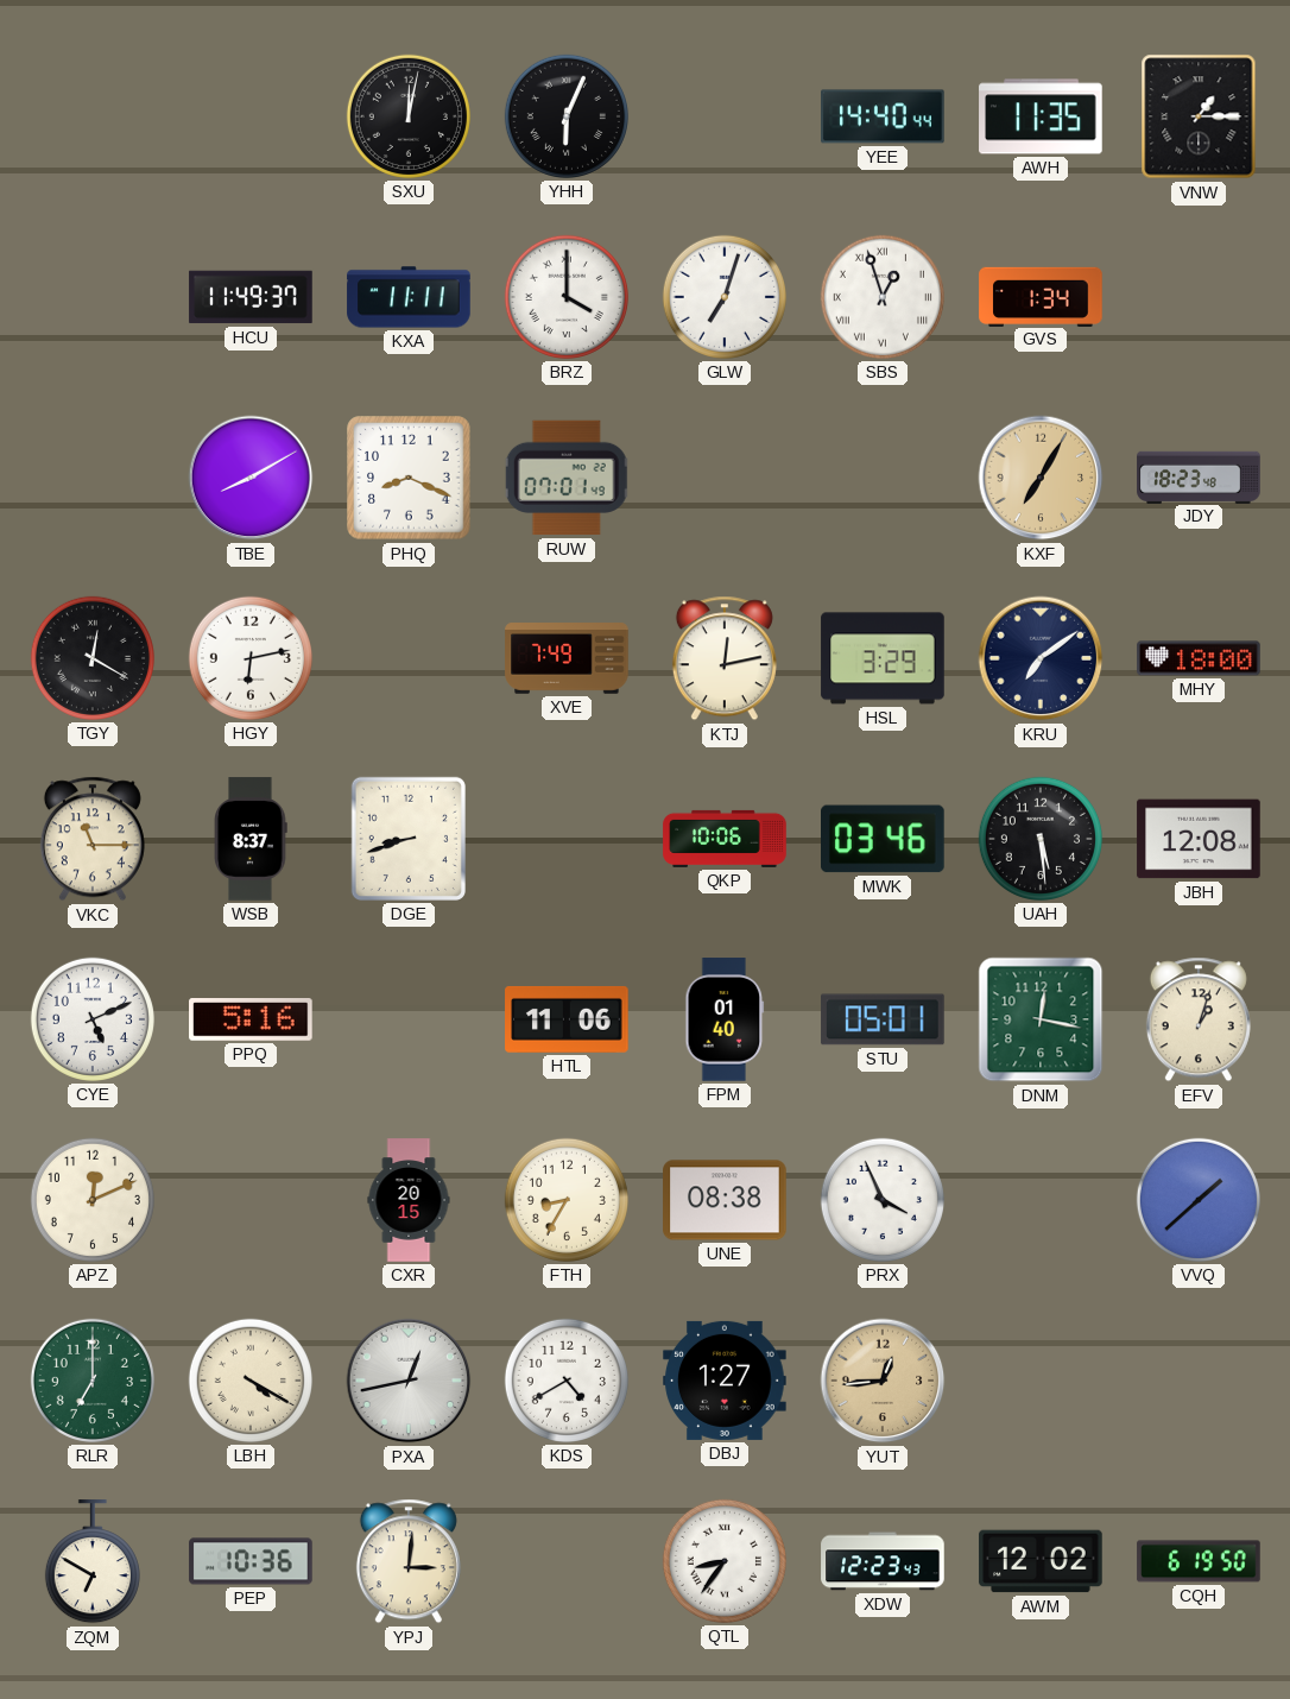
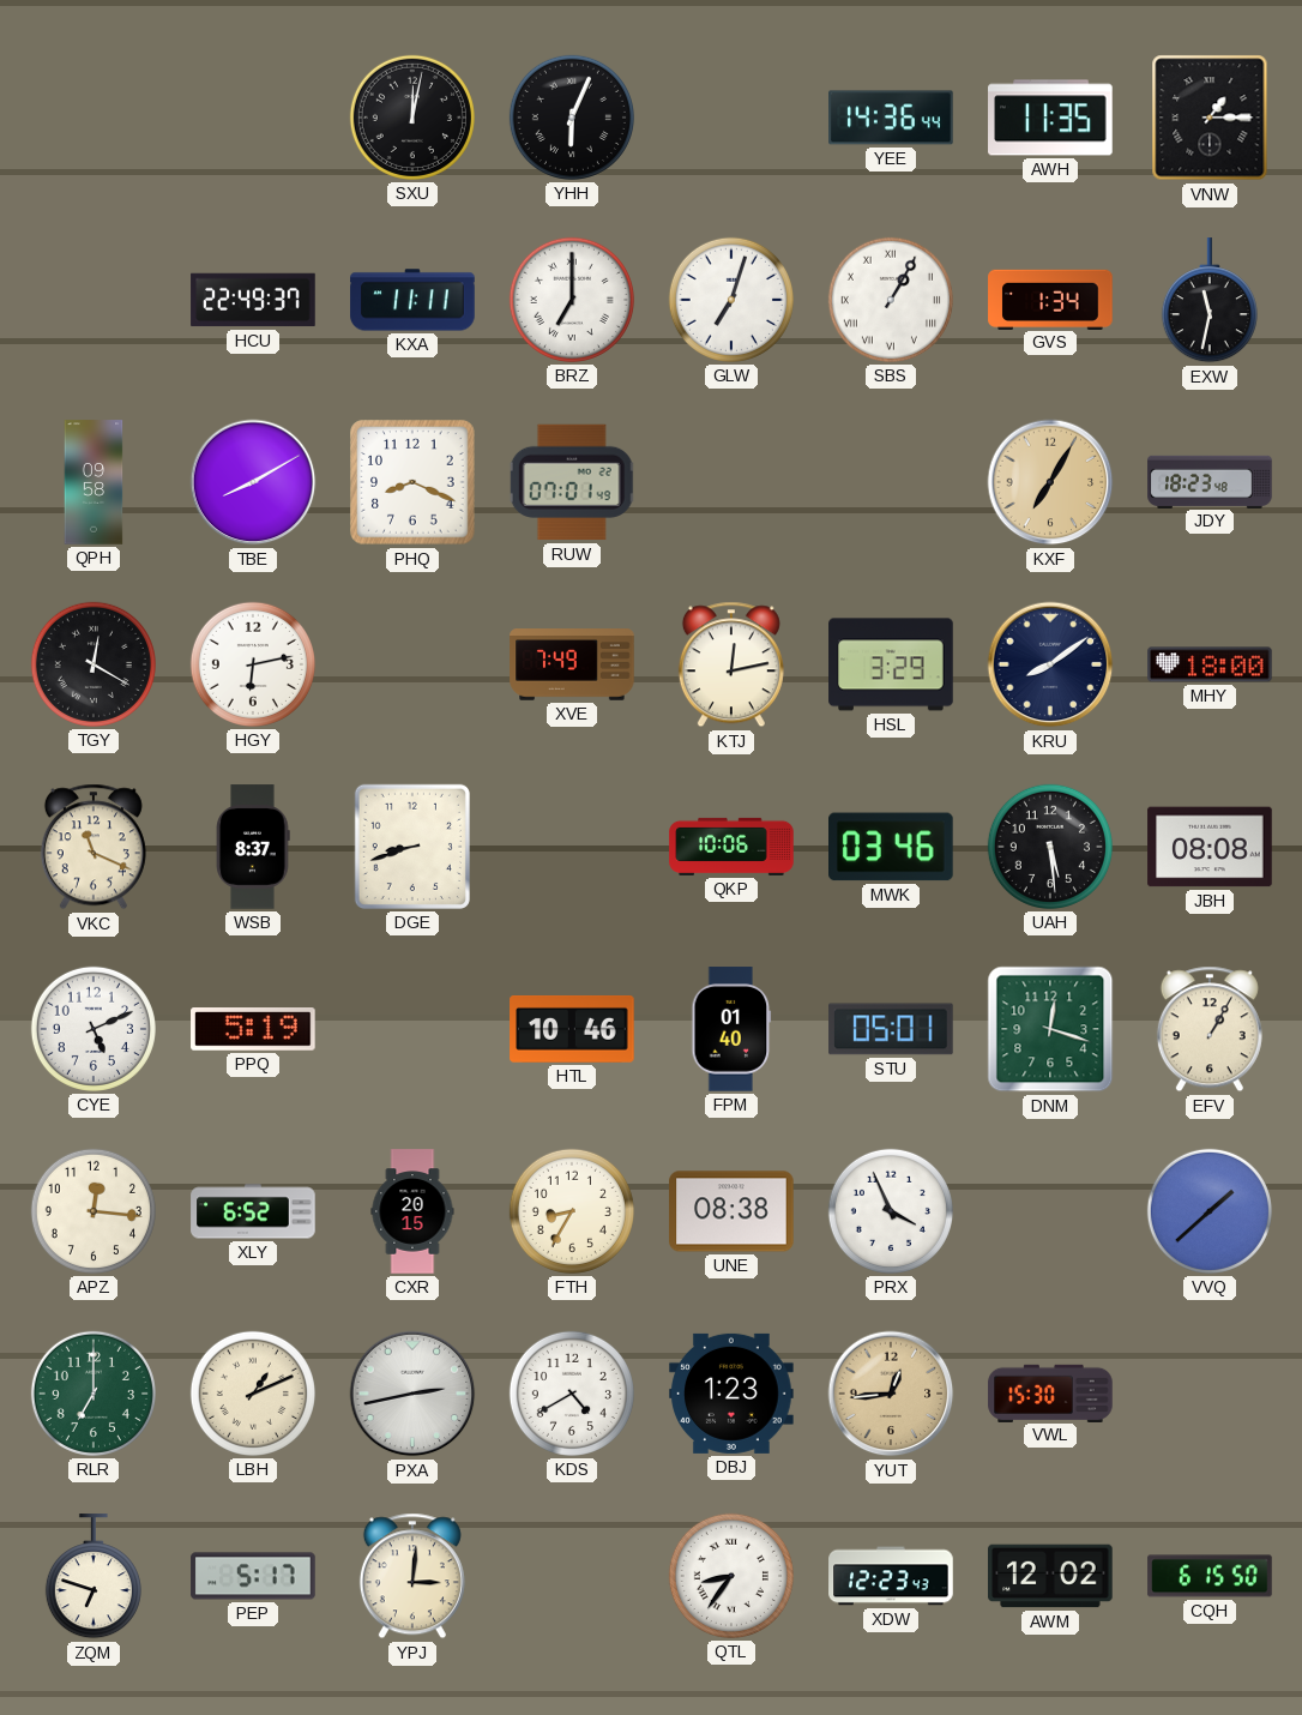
YEE: 14:40 -> 14:36
HCU: 11:49 -> 22:49
BRZ: 4:00 -> 7:00
SBS: 12:57 -> 1:05
EXW: none -> 11:32
QPH: none -> 09:58
KRU: 7:09 -> 8:09
VKC: 11:15 -> 11:19
JBH: 12:08 -> 08:08
PPQ: 5:16 -> 5:19
HTL: 11:06 -> 10:46
DNM: 12:17 -> 12:18
EFV: 1:03 -> 1:05
APZ: 12:11 -> 12:16
XLY: none -> 6:52
LBH: 4:20 -> 1:11
PXA: 12:43 -> 2:43
DBJ: 1:27 -> 1:23
VWL: none -> 15:30
ZQM: 6:50 -> 6:48
PEP: 10:36 -> 5:17
CQH: 6:19 -> 6:15
